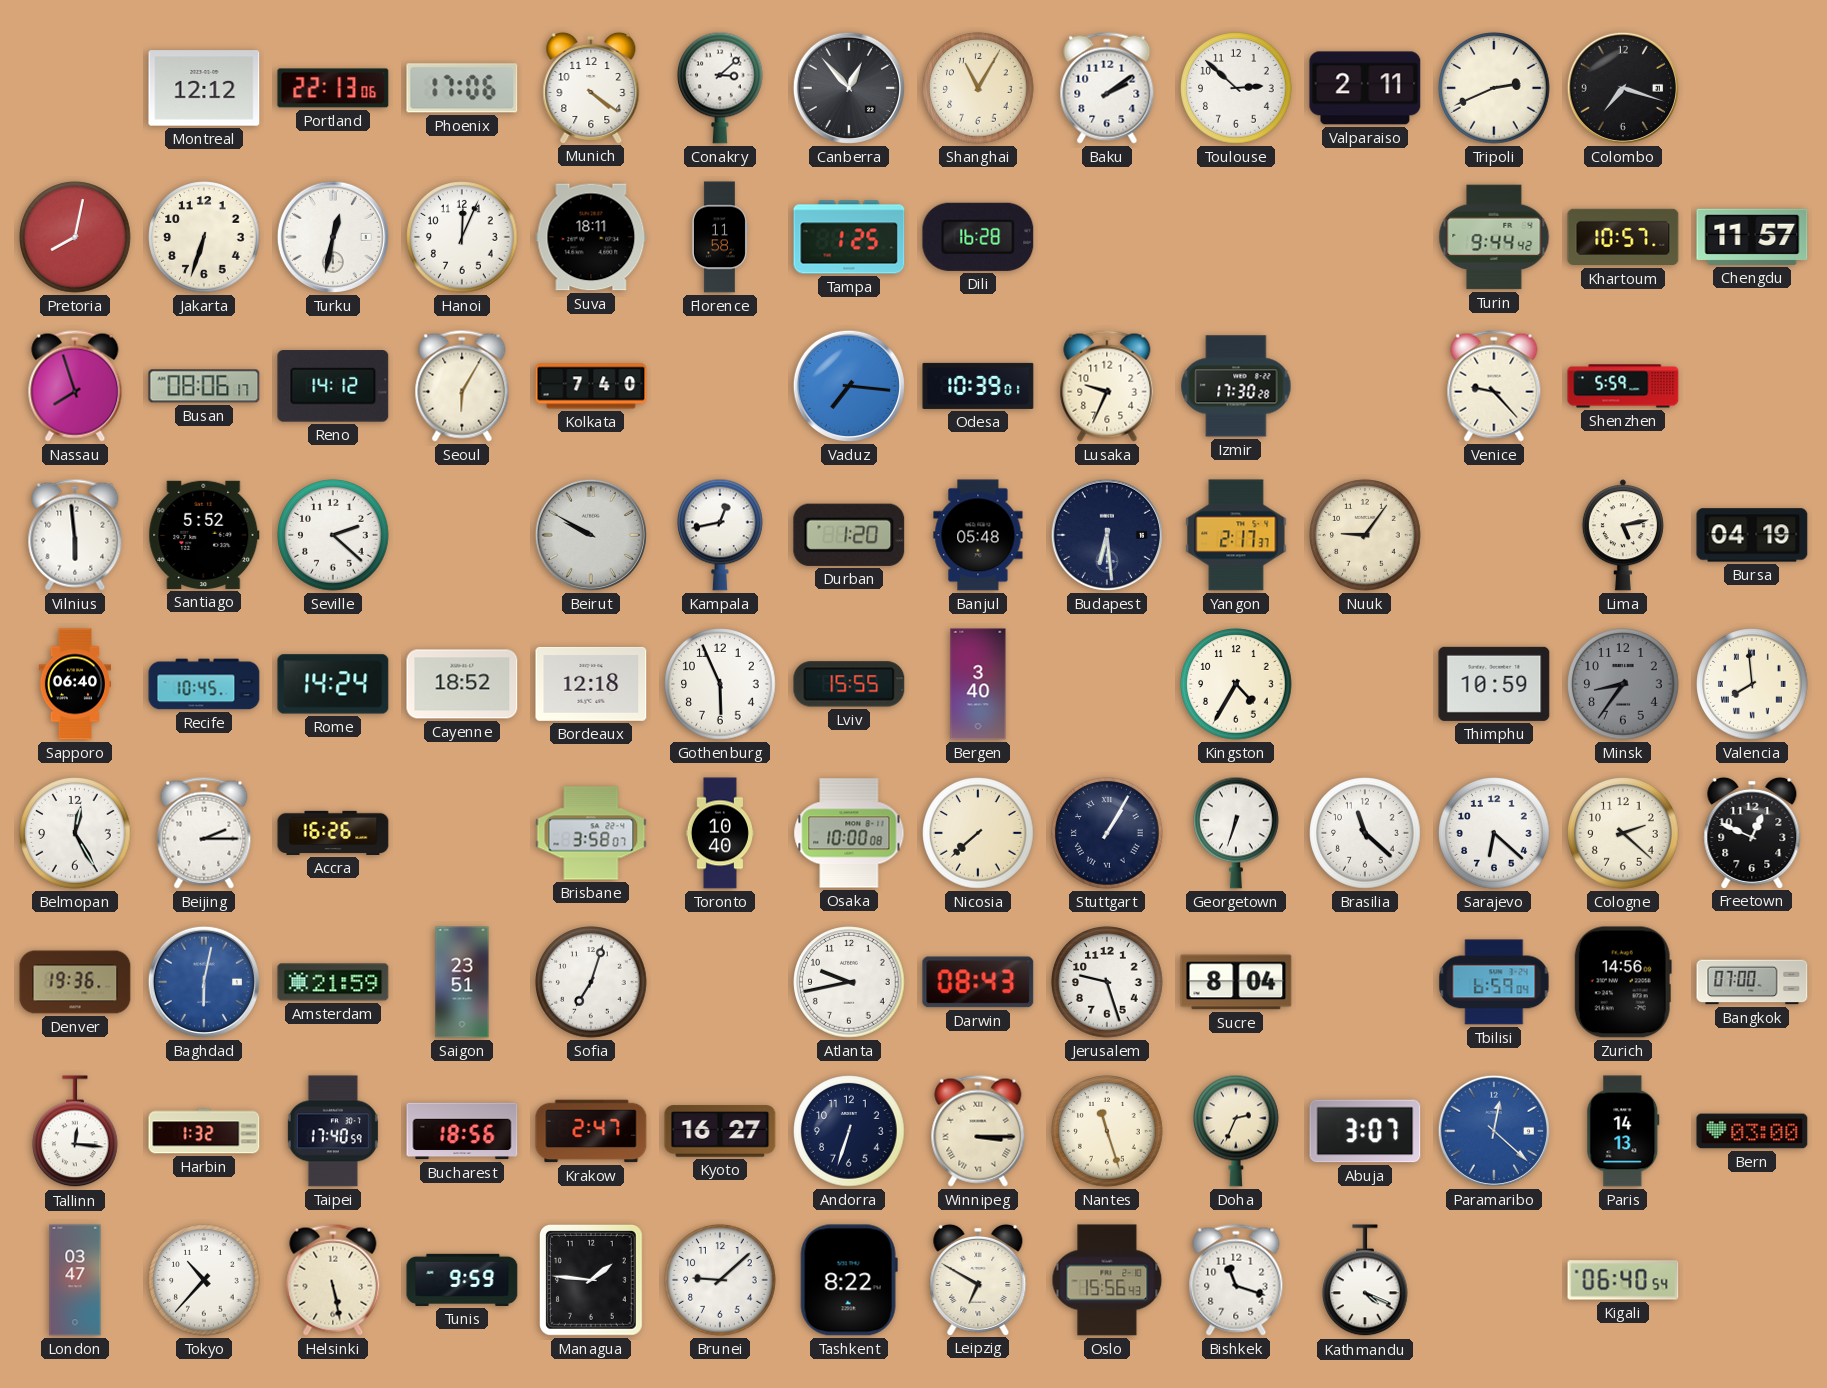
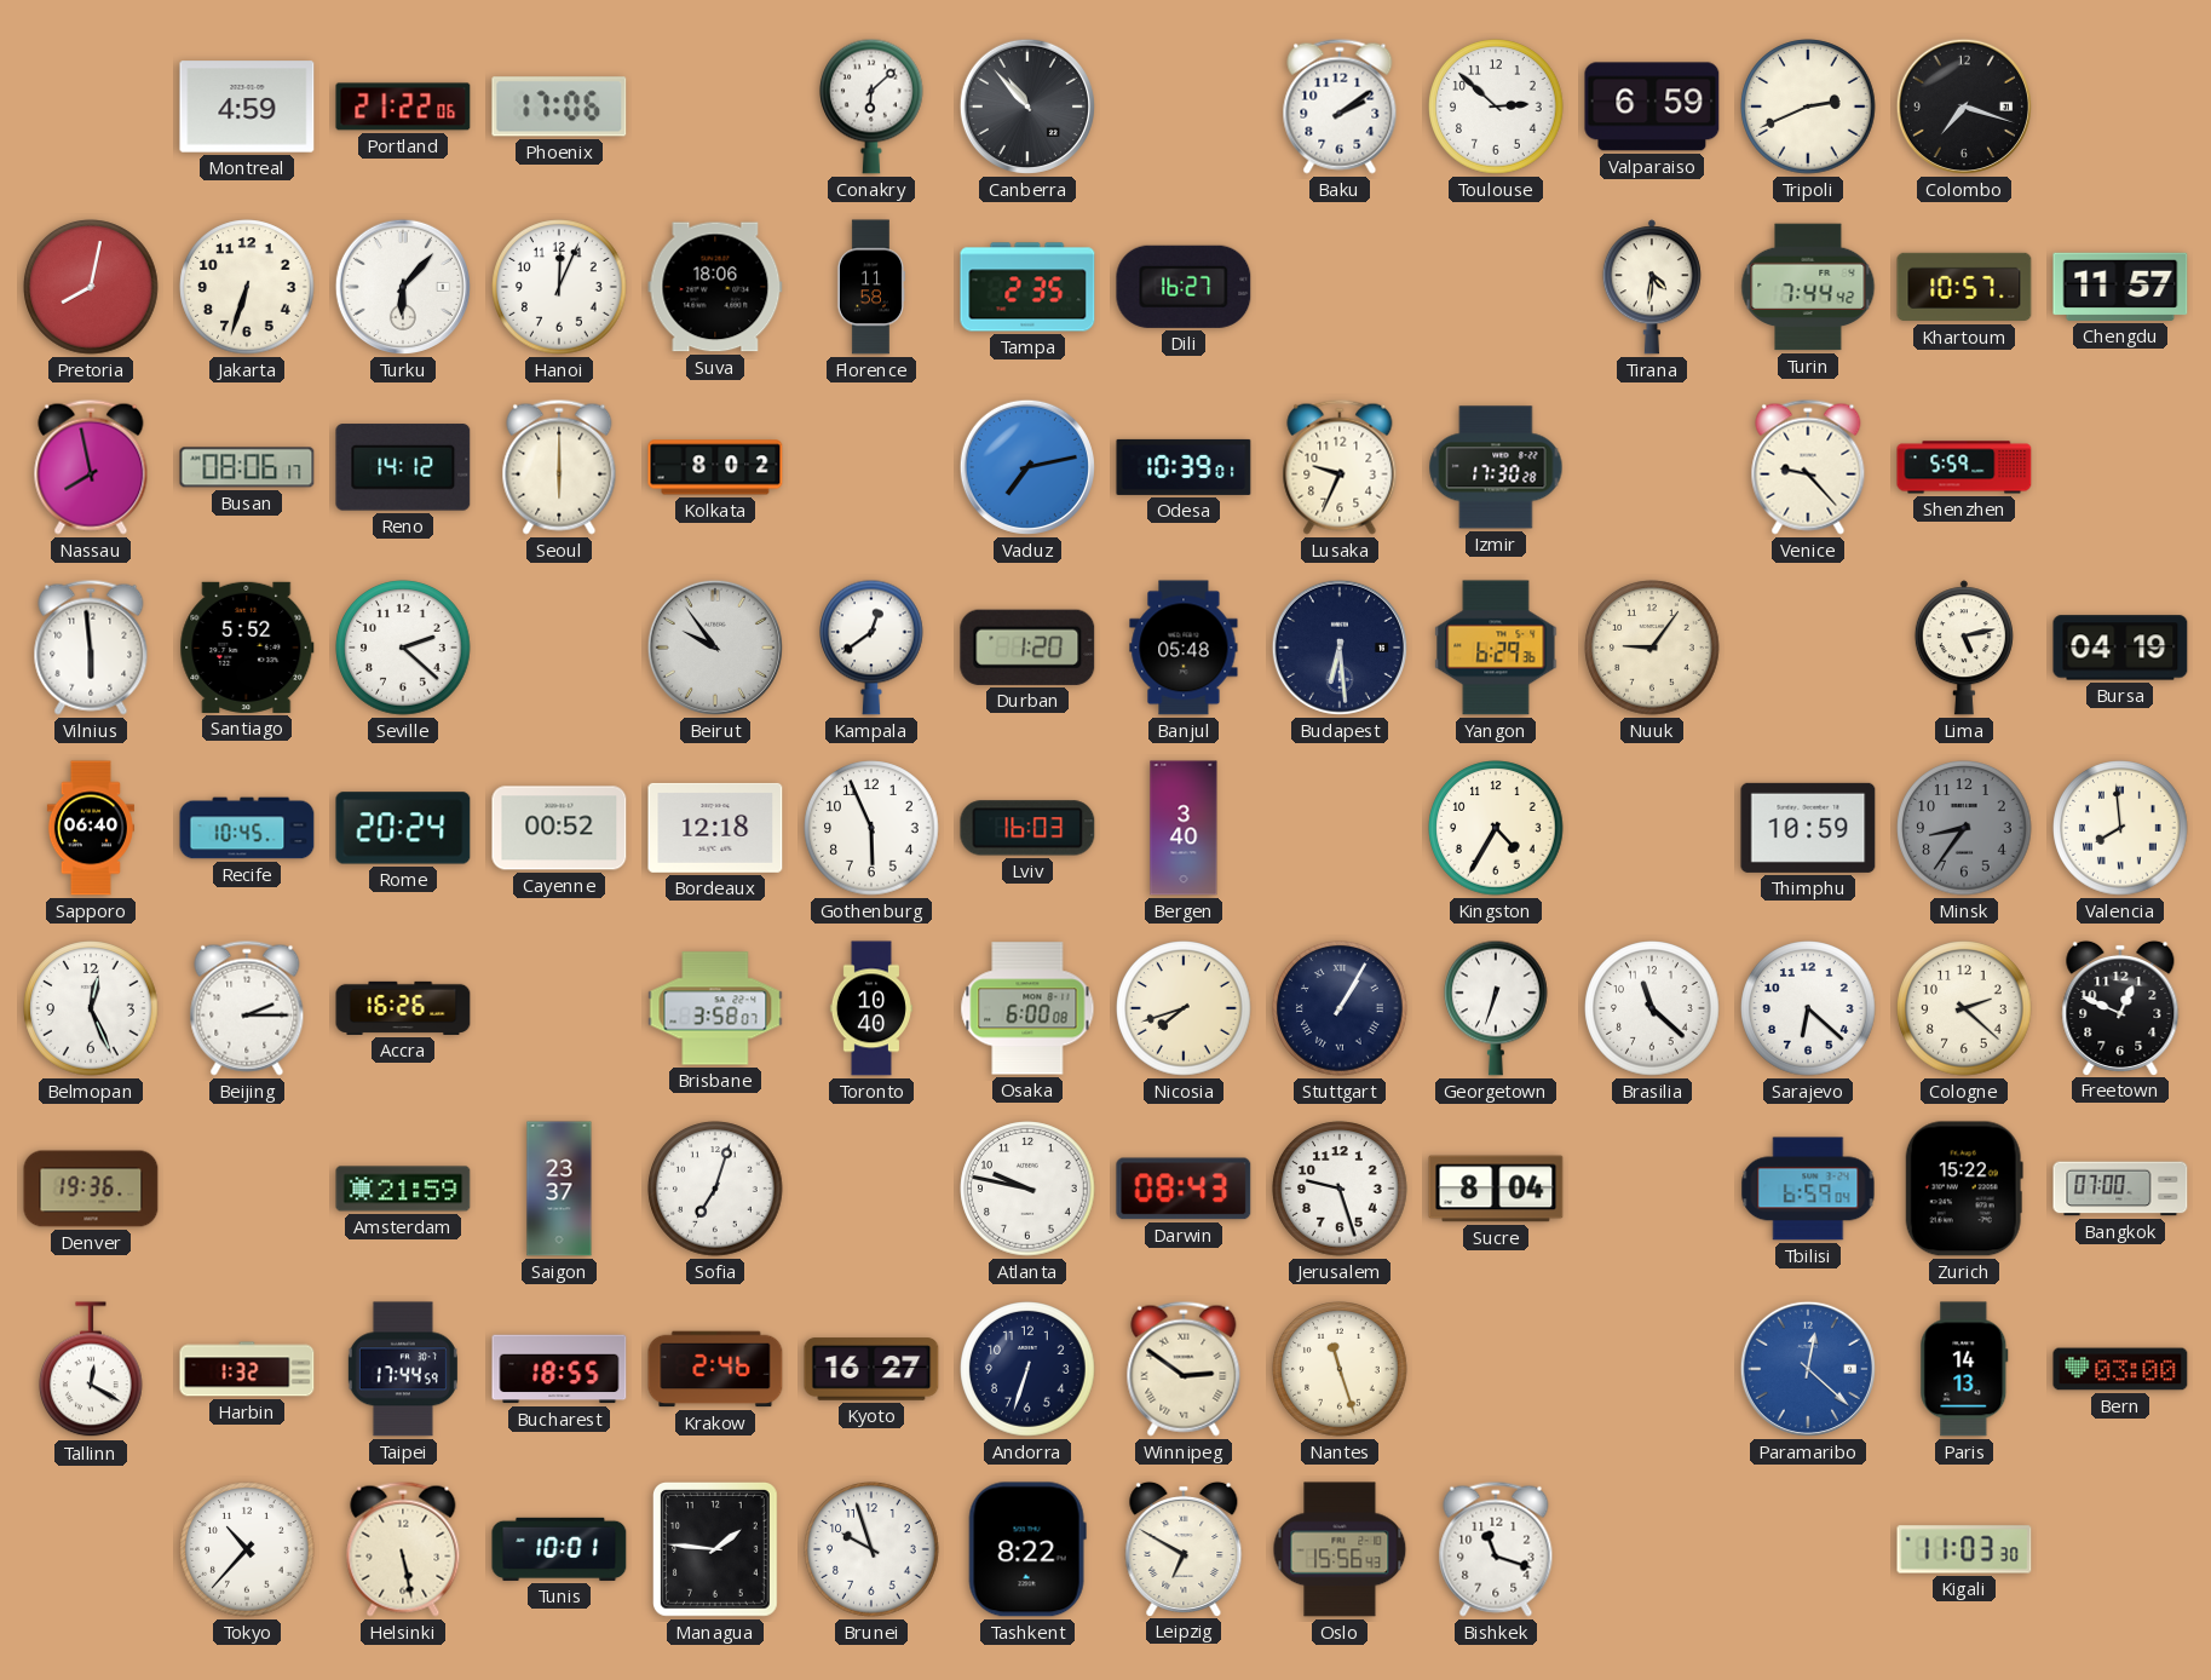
Montreal: 12:12 -> 4:59
Portland: 22:13 -> 21:22
Munich: 4:21 -> none
Conakry: 3:08 -> 6:08
Canberra: 12:53 -> 10:53
Shanghai: 11:05 -> none
Valparaiso: 2:11 -> 6:59
Turku: 12:32 -> 6:07
Suva: 18:11 -> 18:06
Tampa: 1:25 -> 2:35
Dili: 16:28 -> 16:27
Tirana: none -> 4:31
Turin: 9:44 -> 7:44
Nassau: 7:57 -> 7:58
Seoul: 6:05 -> 6:00
Kolkata: 7:40 -> 8:02
Vaduz: 7:16 -> 7:13
Beirut: 9:50 -> 9:54
Kampala: 12:43 -> 12:39
Yangon: 2:17 -> 6:29
Rome: 14:24 -> 20:24
Cayenne: 18:52 -> 00:52
Lviv: 15:55 -> 16:03
Belmopan: 12:25 -> 12:26
Osaka: 10:00 -> 6:00
Nicosia: 7:38 -> 7:42
Baghdad: 6:02 -> none
Saigon: 23:51 -> 23:37
Atlanta: 9:43 -> 9:47
Zurich: 14:56 -> 15:22
Tallinn: 12:16 -> 12:20
Taipei: 17:40 -> 17:44
Bucharest: 18:56 -> 18:55
Krakow: 2:47 -> 2:46
Winnipeg: 3:15 -> 2:51
Doha: 2:34 -> none
Abuja: 3:07 -> none
London: 03:47 -> none
Tunis: 9:59 -> 10:01
Brunei: 9:08 -> 9:57
Kathmandu: 4:19 -> none
Kigali: 06:40 -> 11:03
